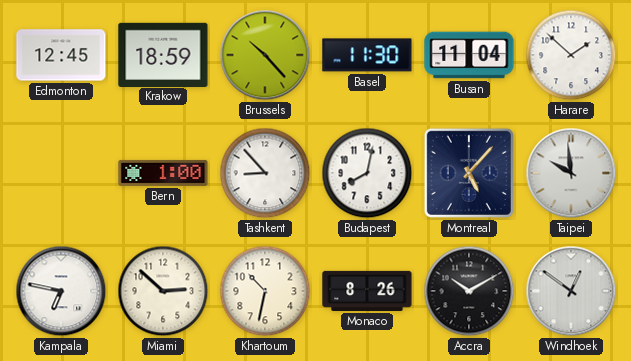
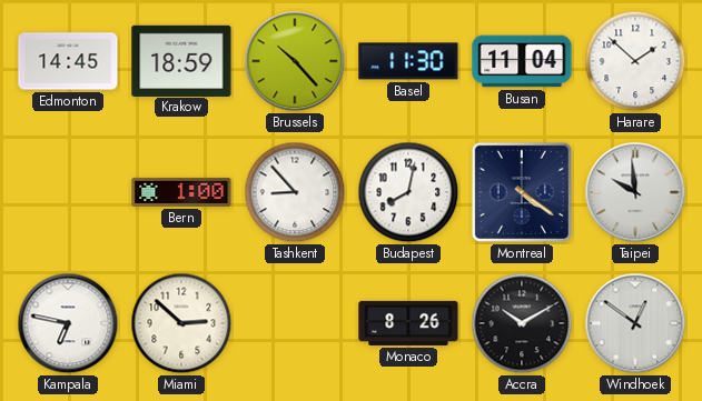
Edmonton: 12:45 -> 14:45
Montreal: 5:07 -> 4:21
Khartoum: 10:32 -> none
